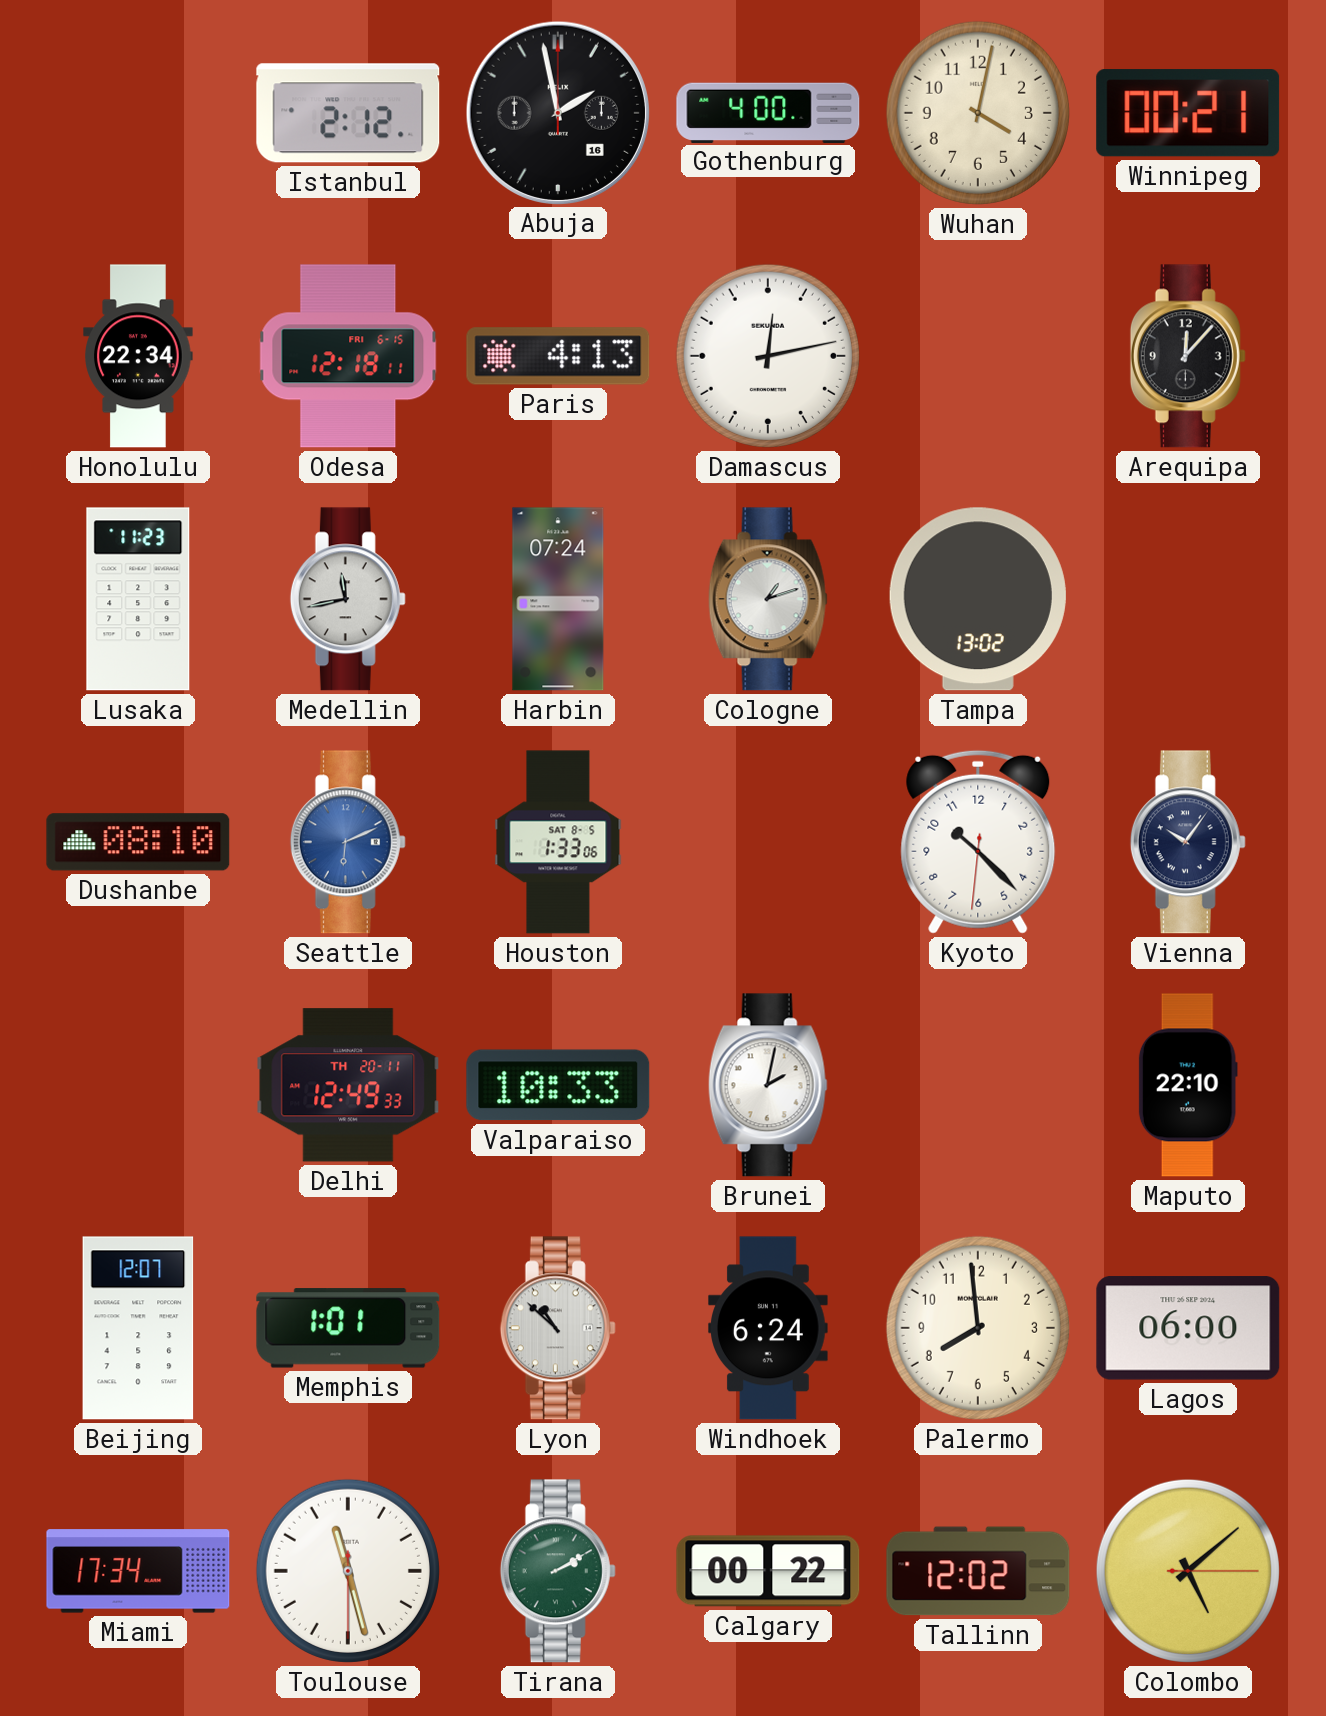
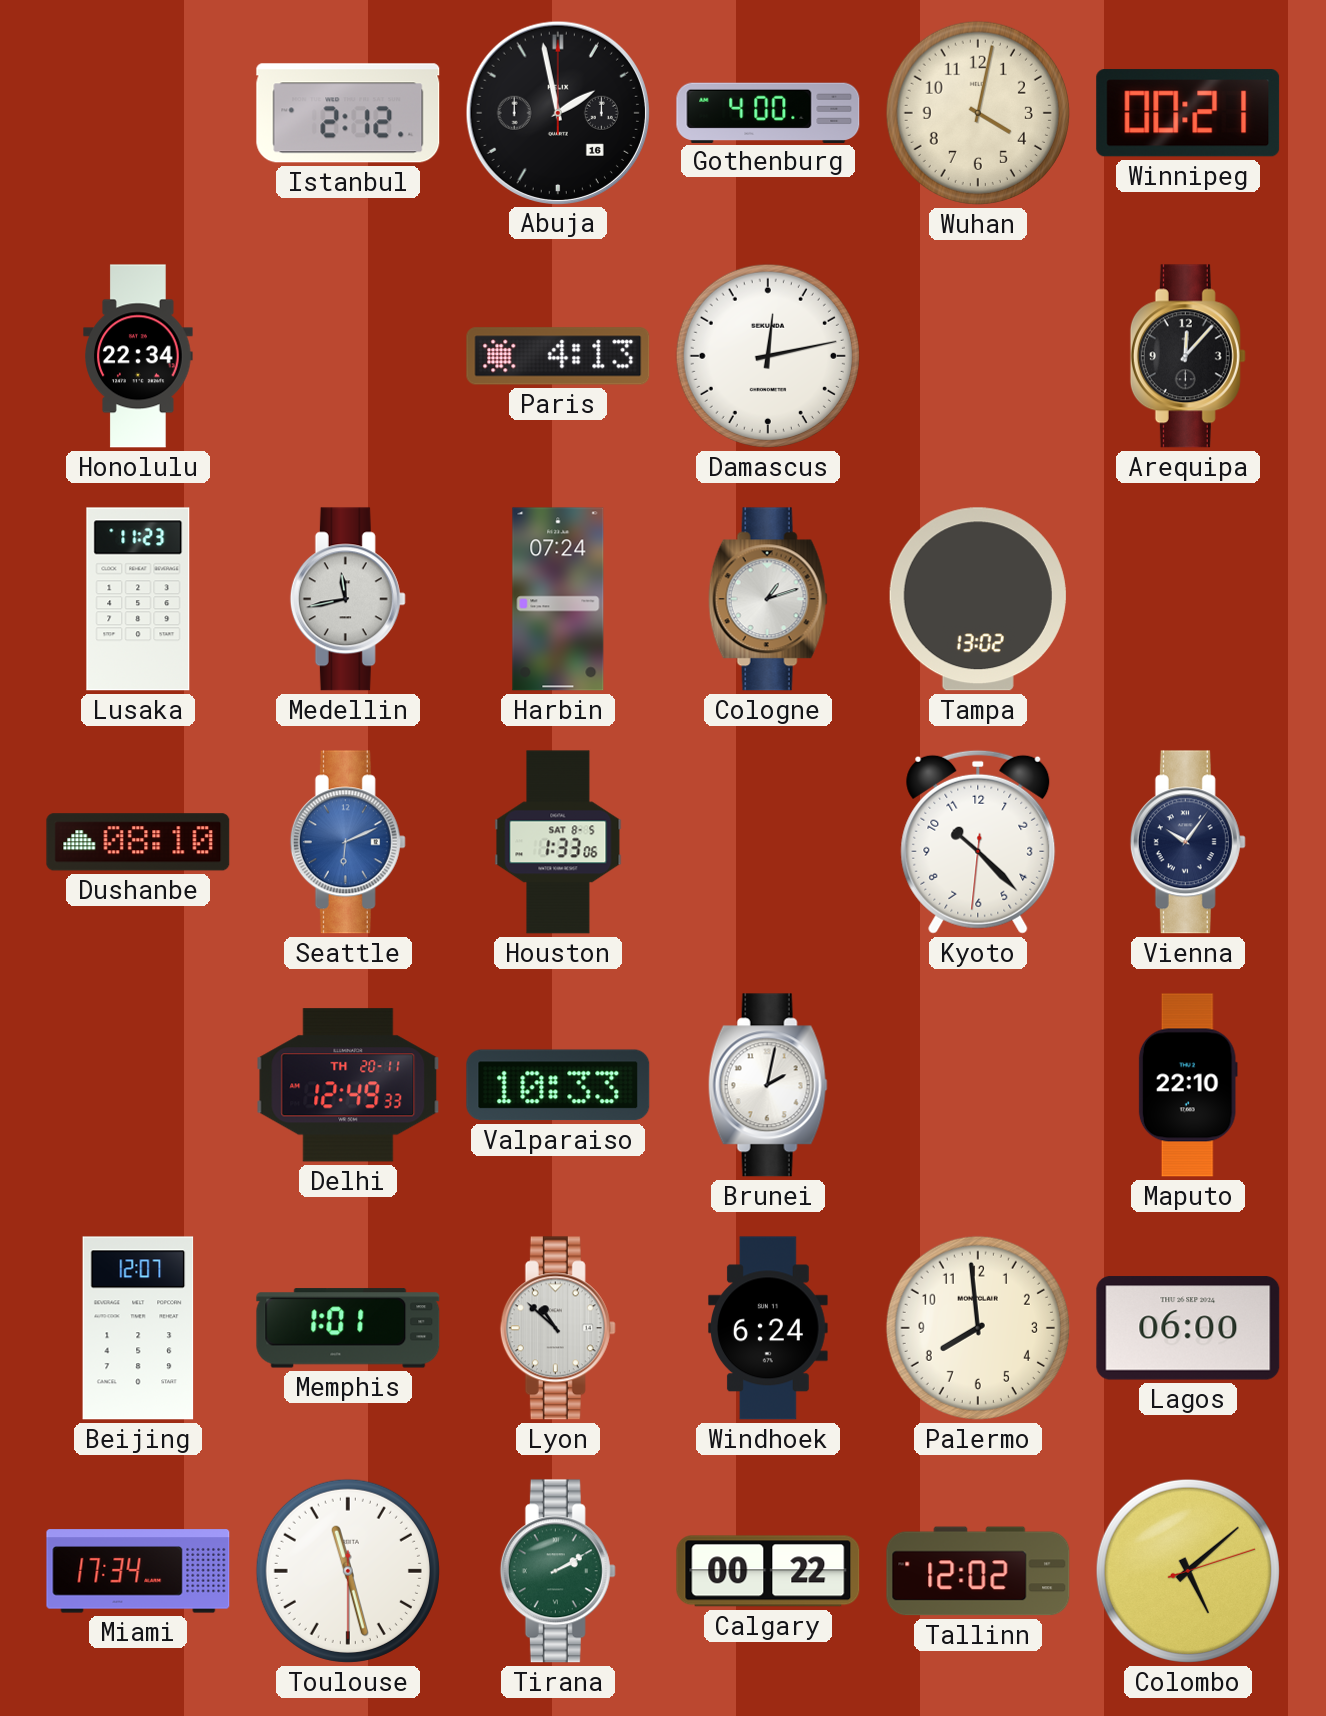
Odesa: 12:18 -> none
Colombo: 5:08:15 -> 5:08:12
